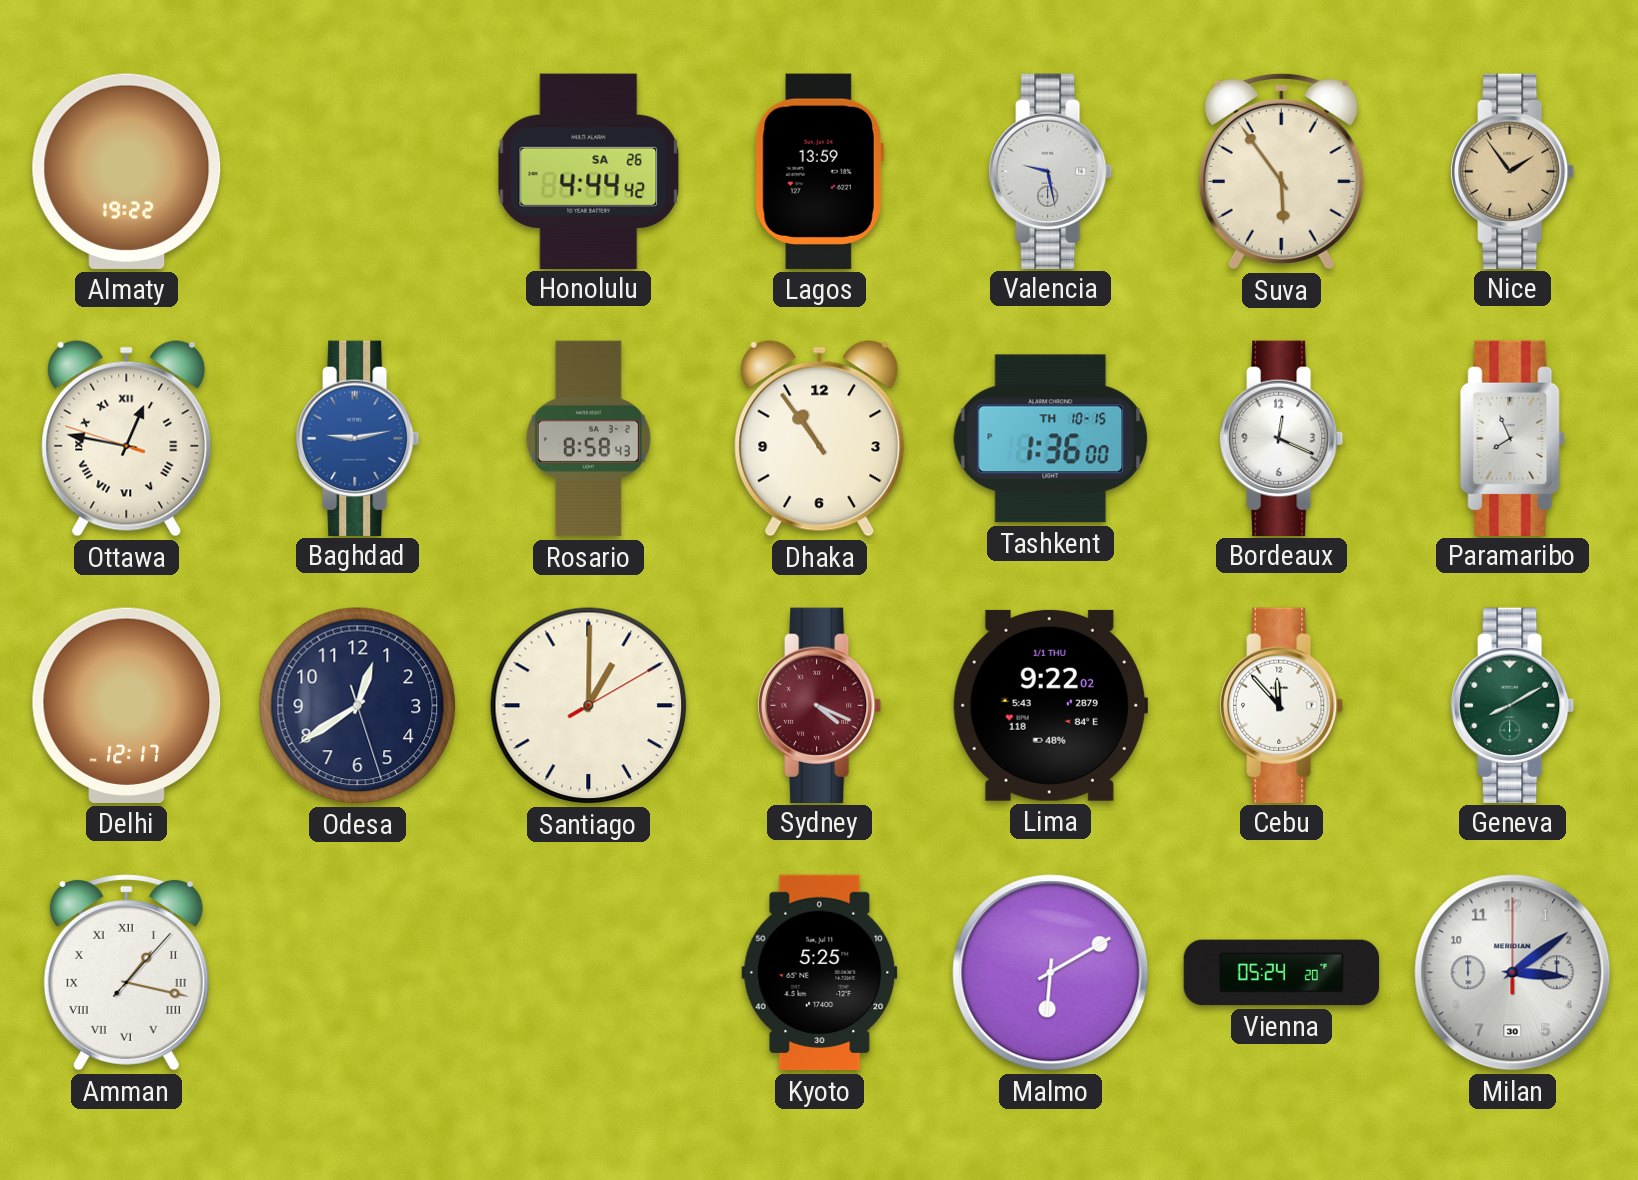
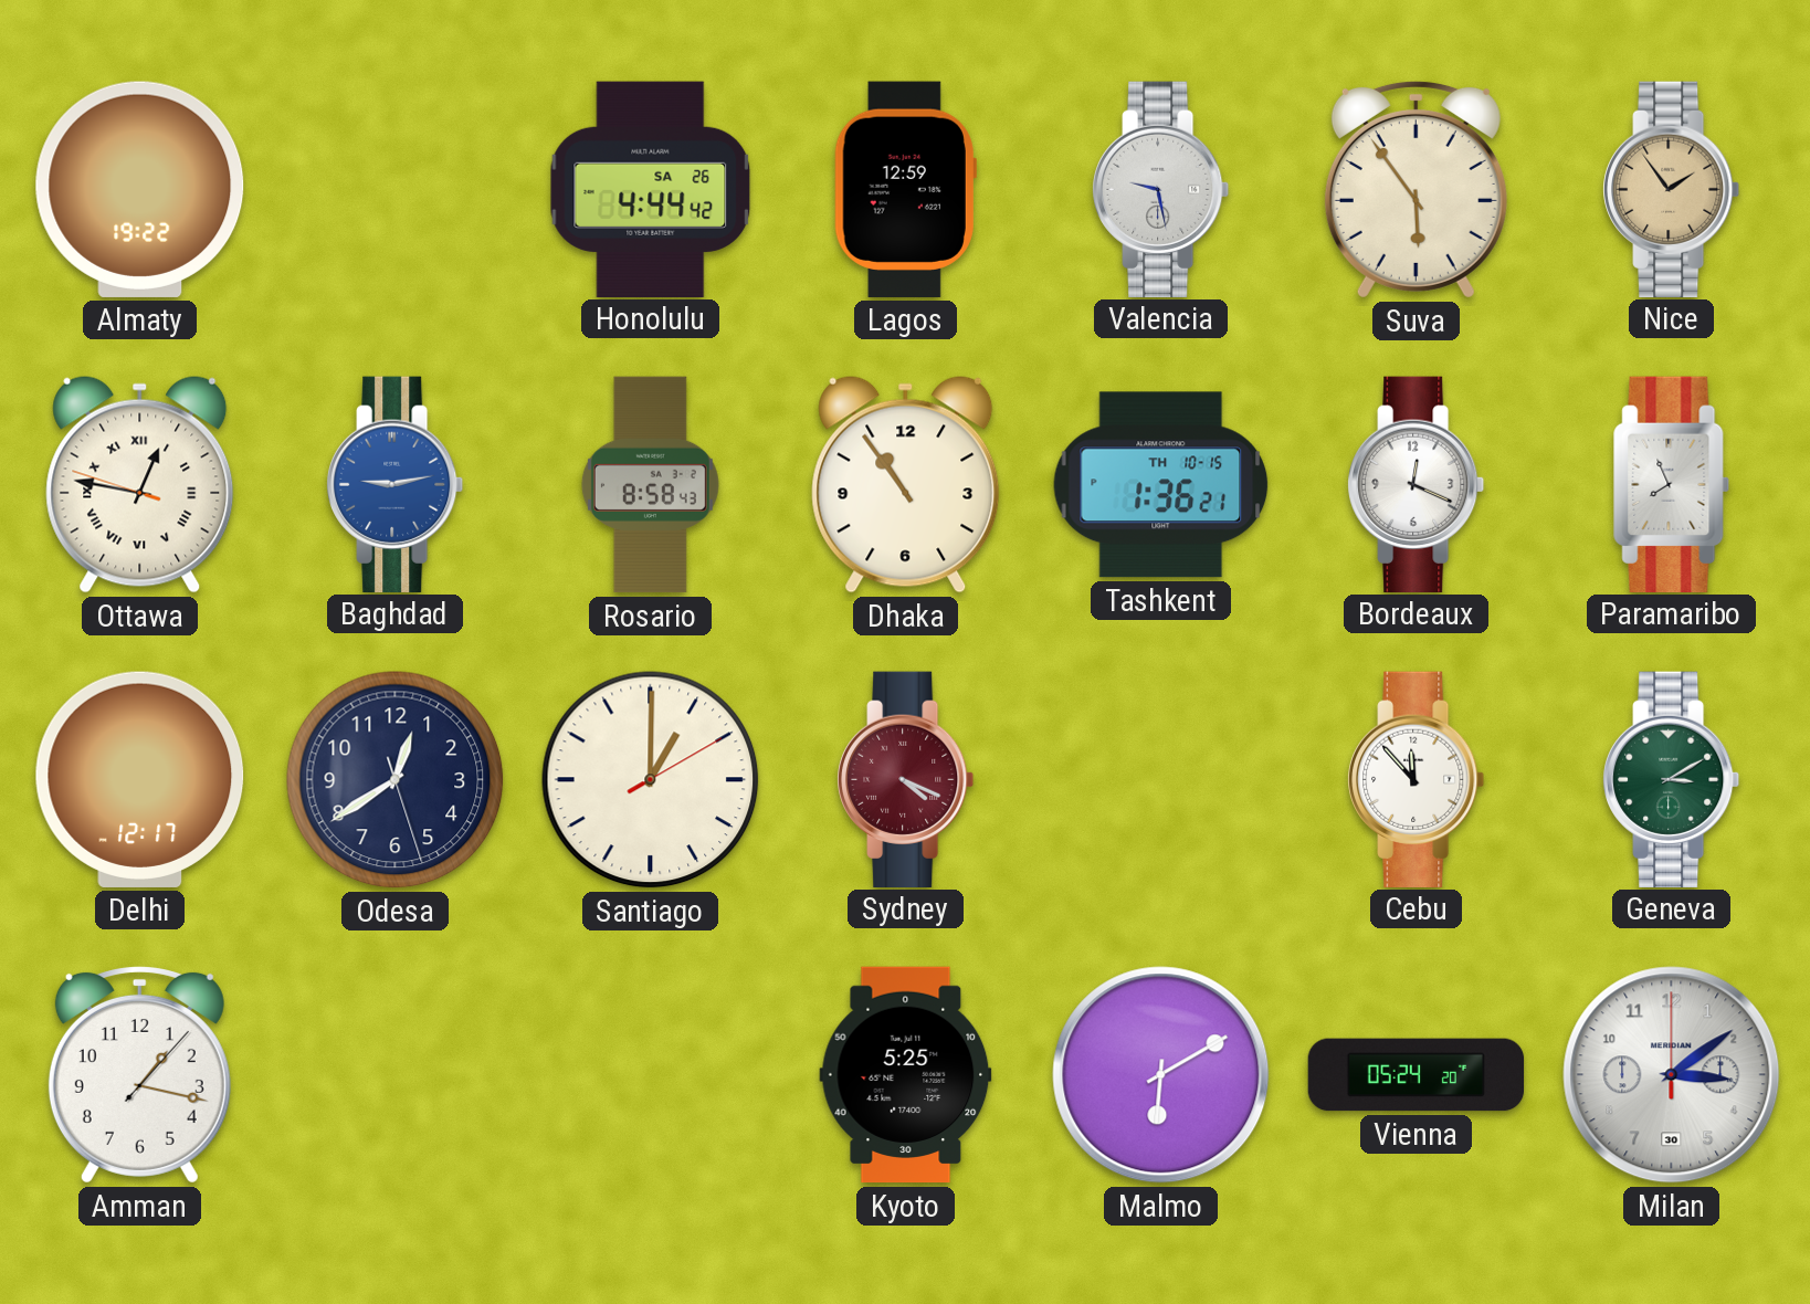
Lagos: 13:59 -> 12:59
Tashkent: 1:36:00 -> 1:36:21
Lima: 9:22 -> none
Geneva: 8:10 -> 3:10
Amman numerals: Roman -> Arabic
